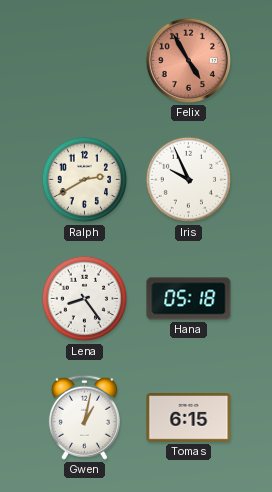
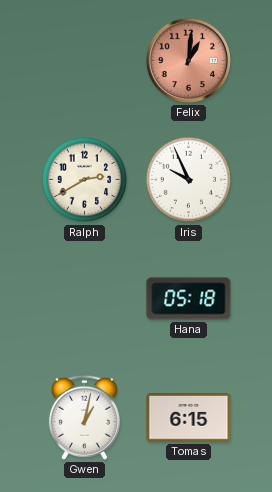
Felix: 4:55 -> 1:01
Lena: 8:24 -> none
